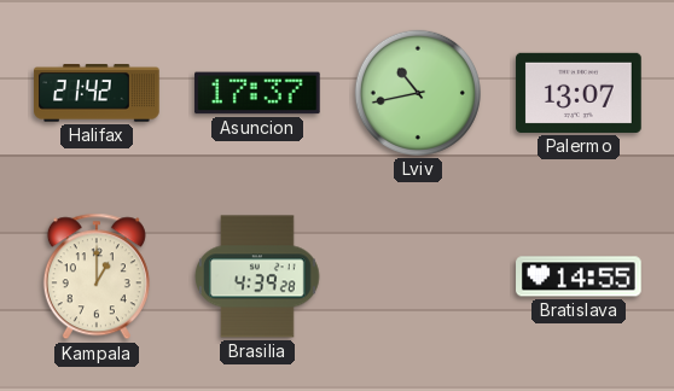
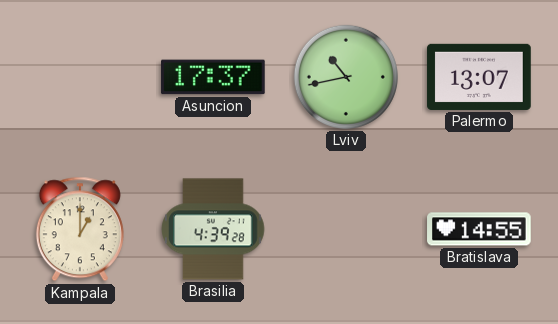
Halifax: 21:42 -> none
